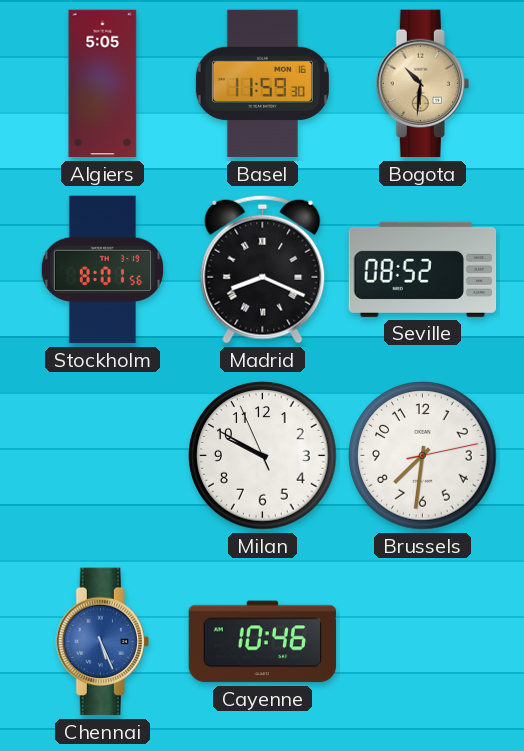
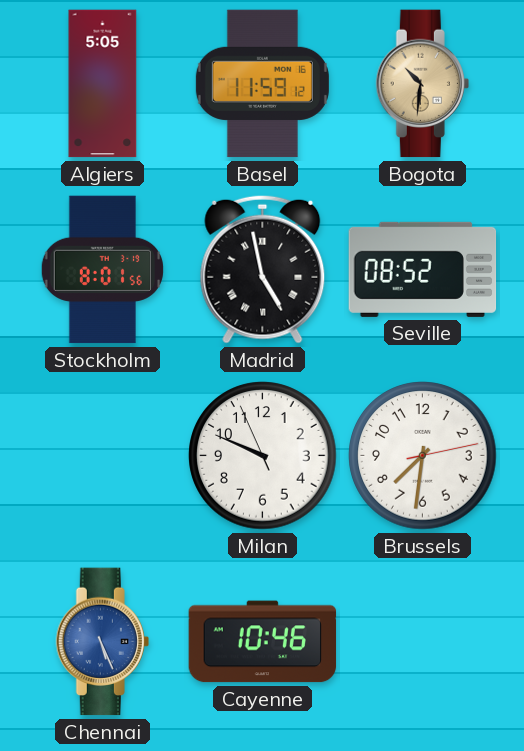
Basel: 11:59:30 -> 11:59:12
Madrid: 8:19 -> 4:58
Milan: 9:49 -> 9:48
